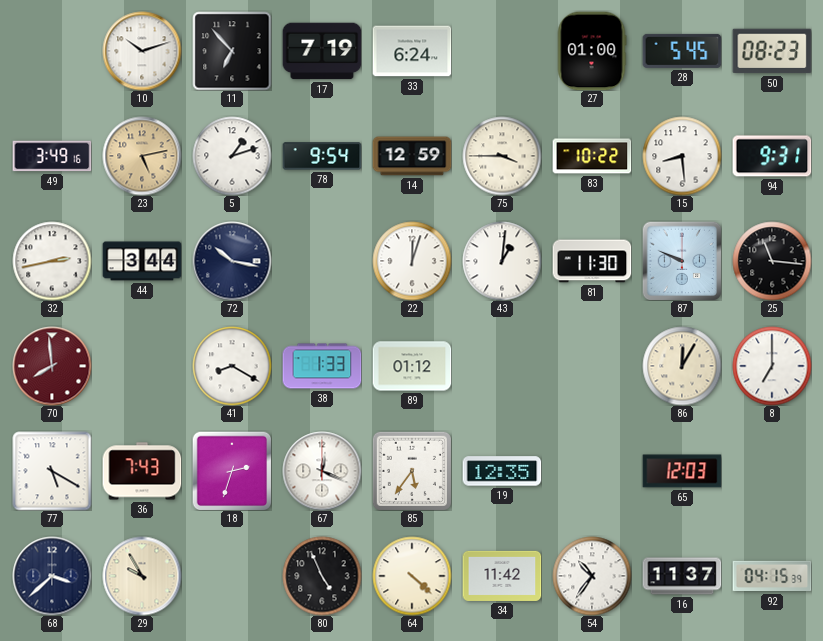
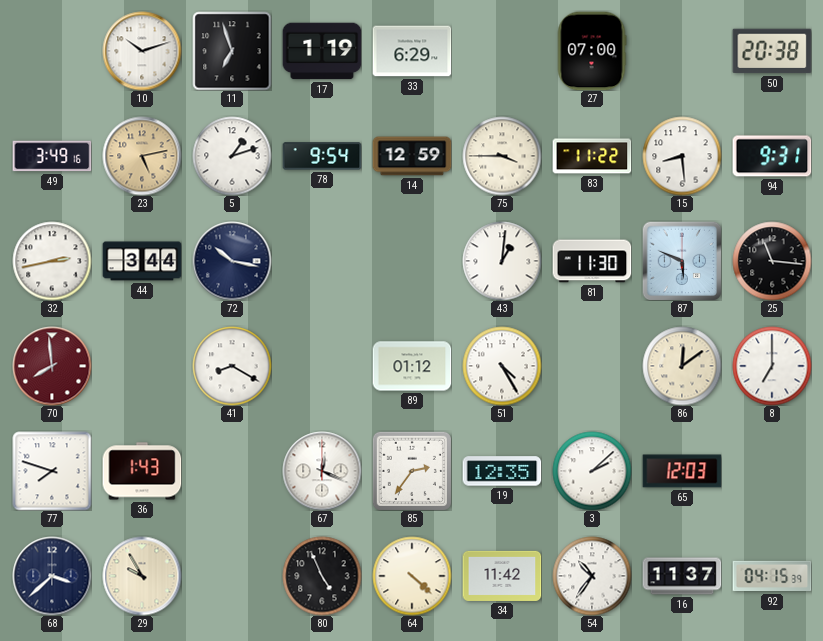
11: 6:53 -> 6:57
17: 7:19 -> 1:19
33: 6:24 -> 6:29
27: 01:00 -> 07:00
28: 5:45 -> none
50: 08:23 -> 20:38
83: 10:22 -> 11:22
22: 12:03 -> none
87: 9:49 -> 5:49
38: 1:33 -> none
51: none -> 4:25
86: 12:05 -> 12:09
77: 5:20 -> 7:48
36: 7:43 -> 1:43
18: 2:33 -> none
85: 5:36 -> 2:36
3: none -> 2:08
